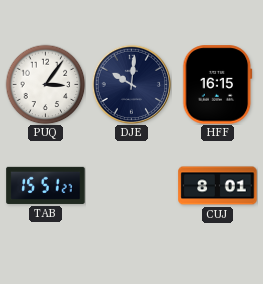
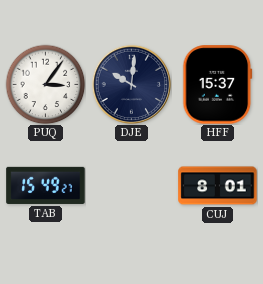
HFF: 16:15 -> 15:37
TAB: 15:51 -> 15:49
